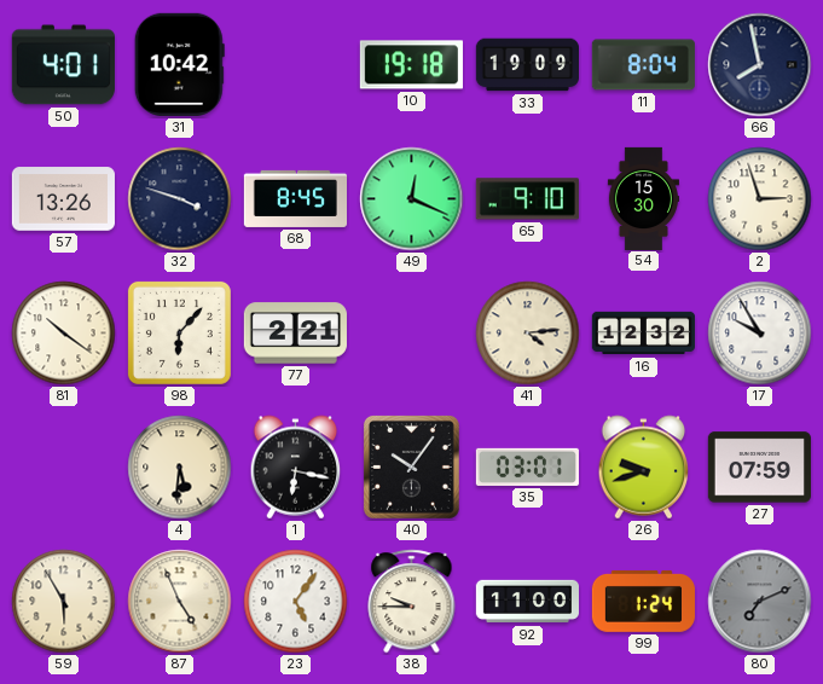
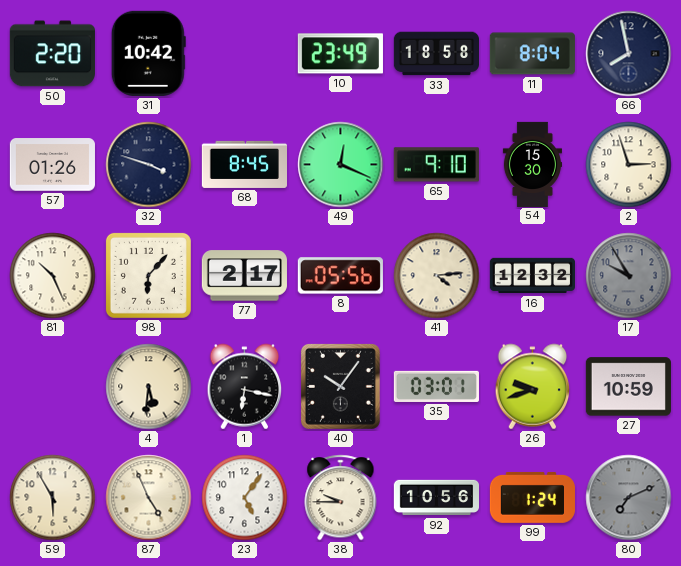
50: 4:01 -> 2:20
10: 19:18 -> 23:49
33: 19:09 -> 18:58
57: 13:26 -> 01:26
81: 10:21 -> 10:26
77: 2:21 -> 2:17
8: none -> 05:56
17 dial: white -> grey
27: 07:59 -> 10:59
92: 11:00 -> 10:56
